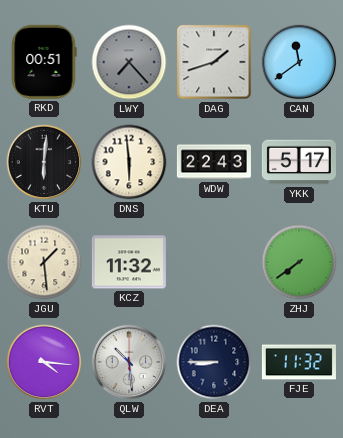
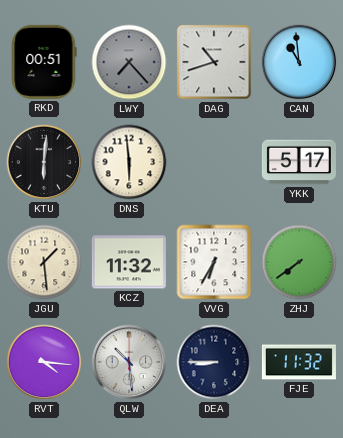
DAG: 1:42 -> 10:42
CAN: 11:39 -> 10:59
WDW: 22:43 -> none
VVG: none -> 6:35
